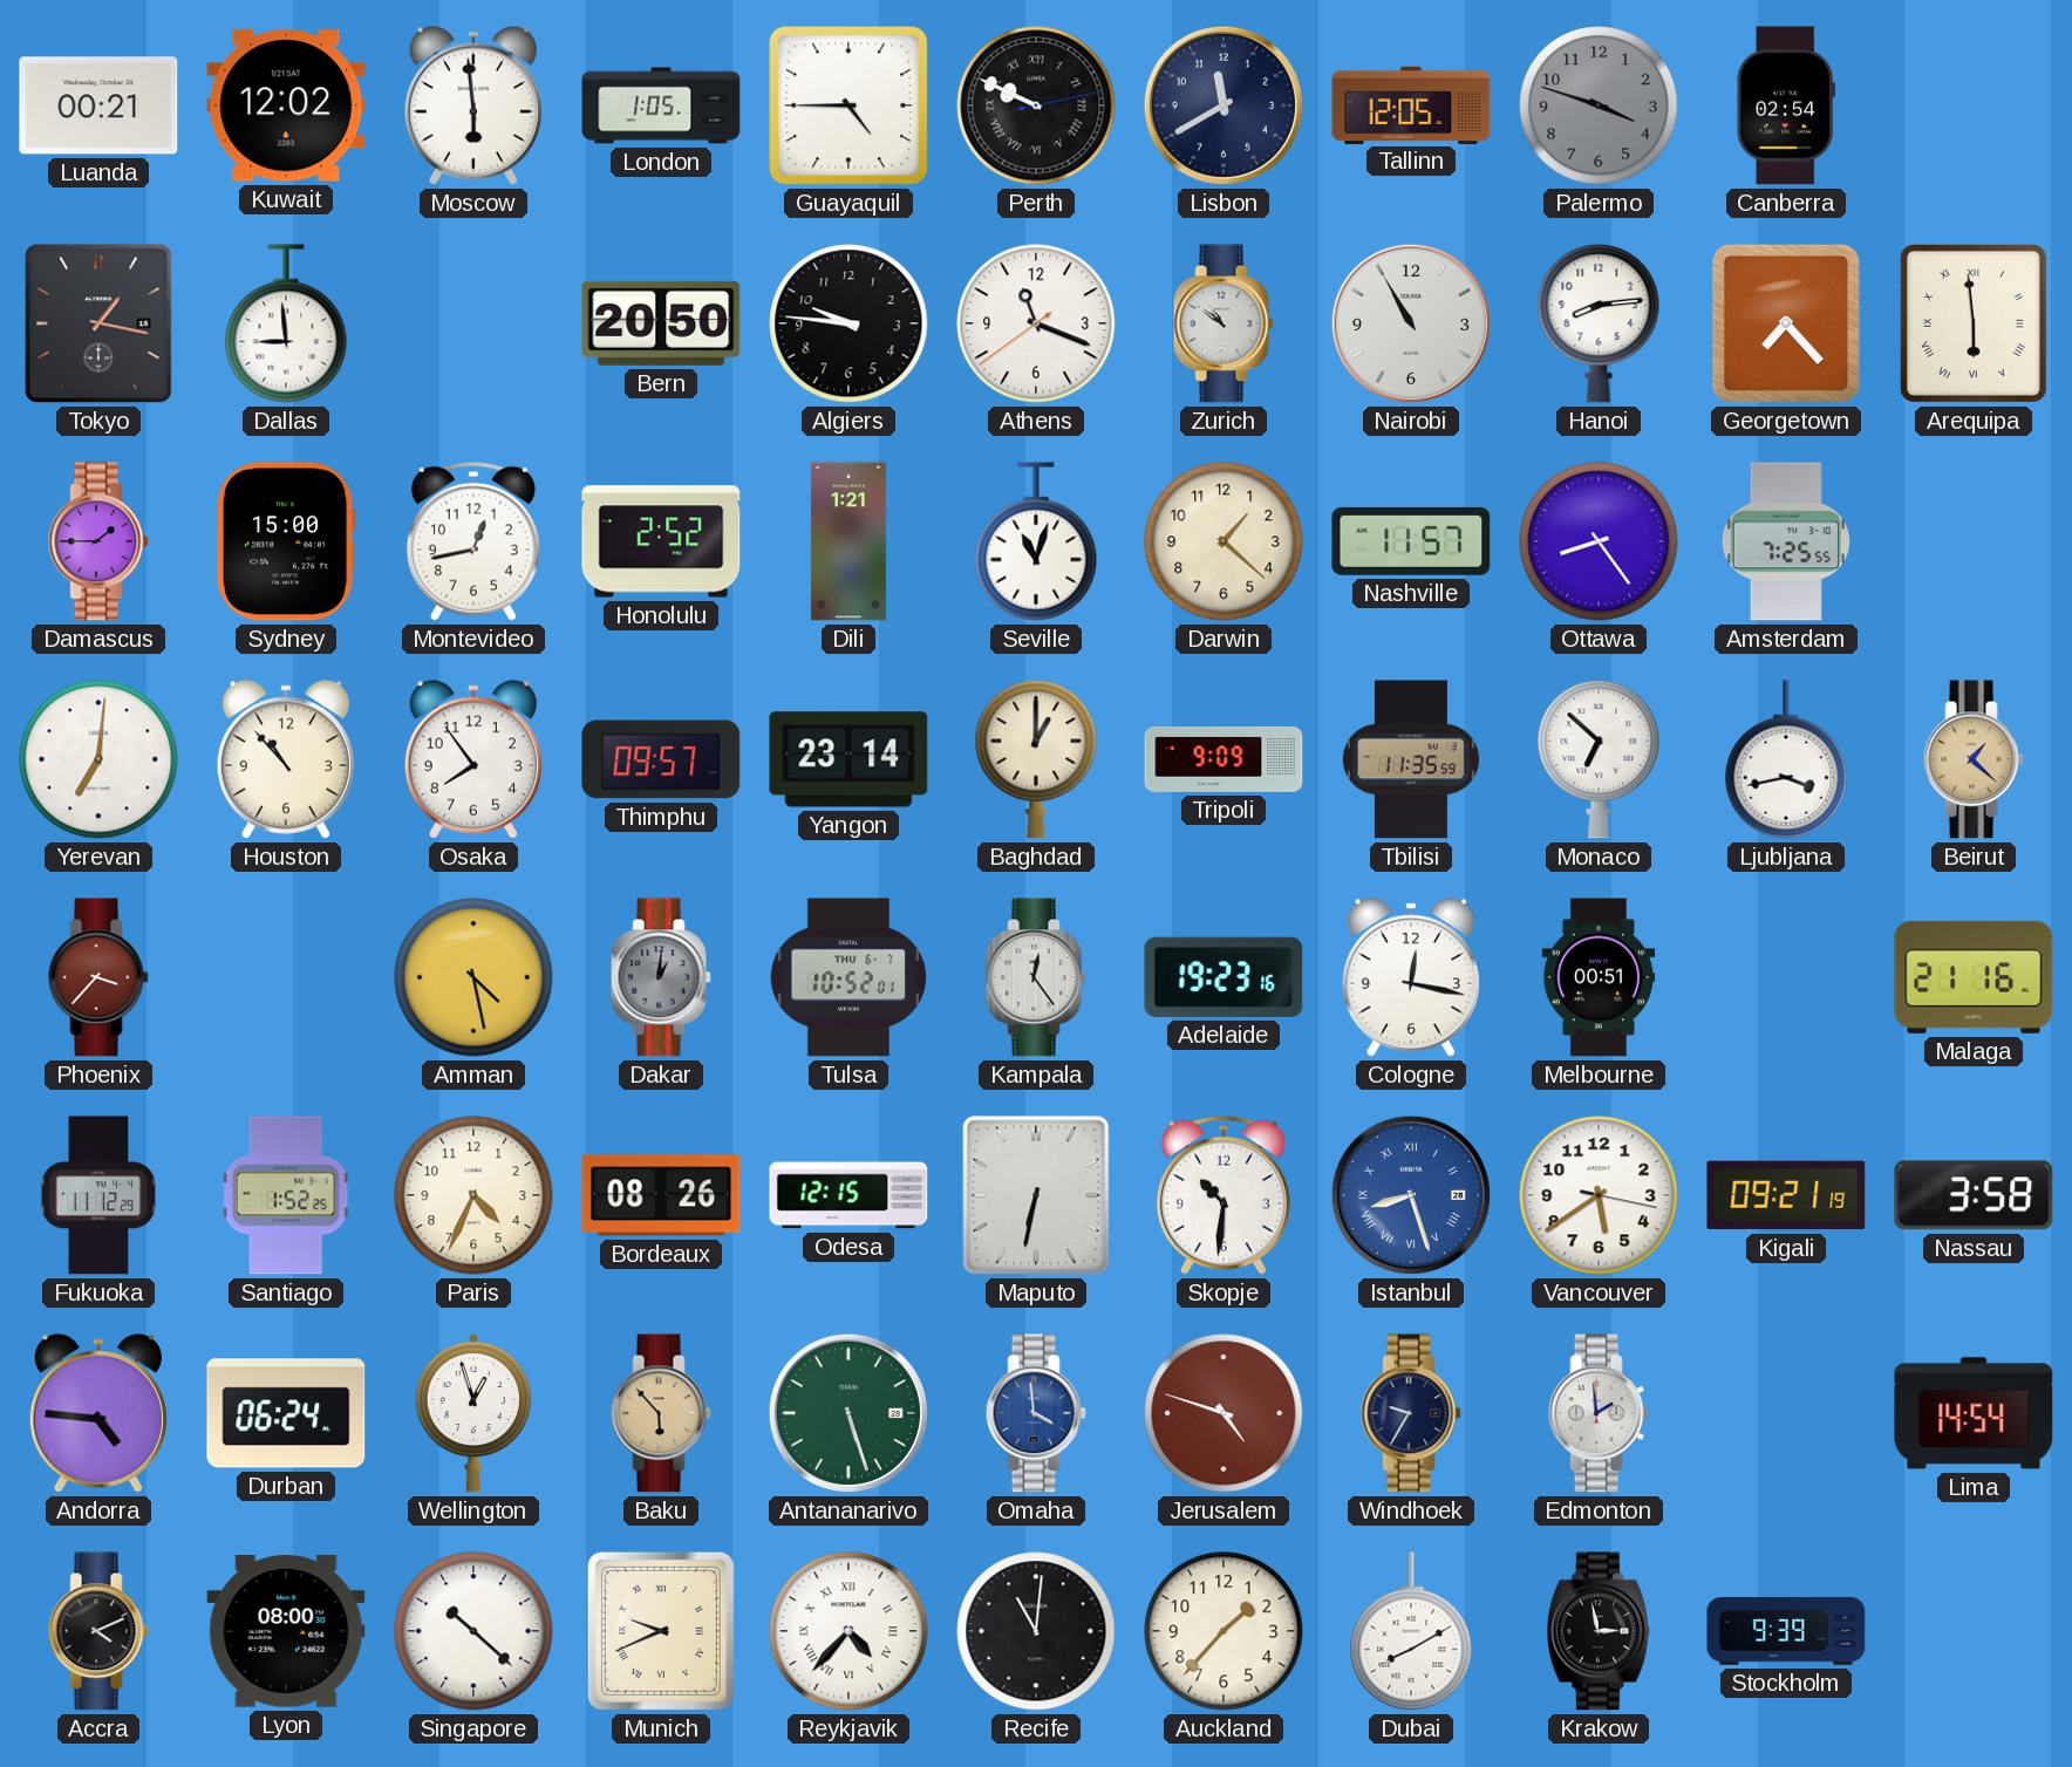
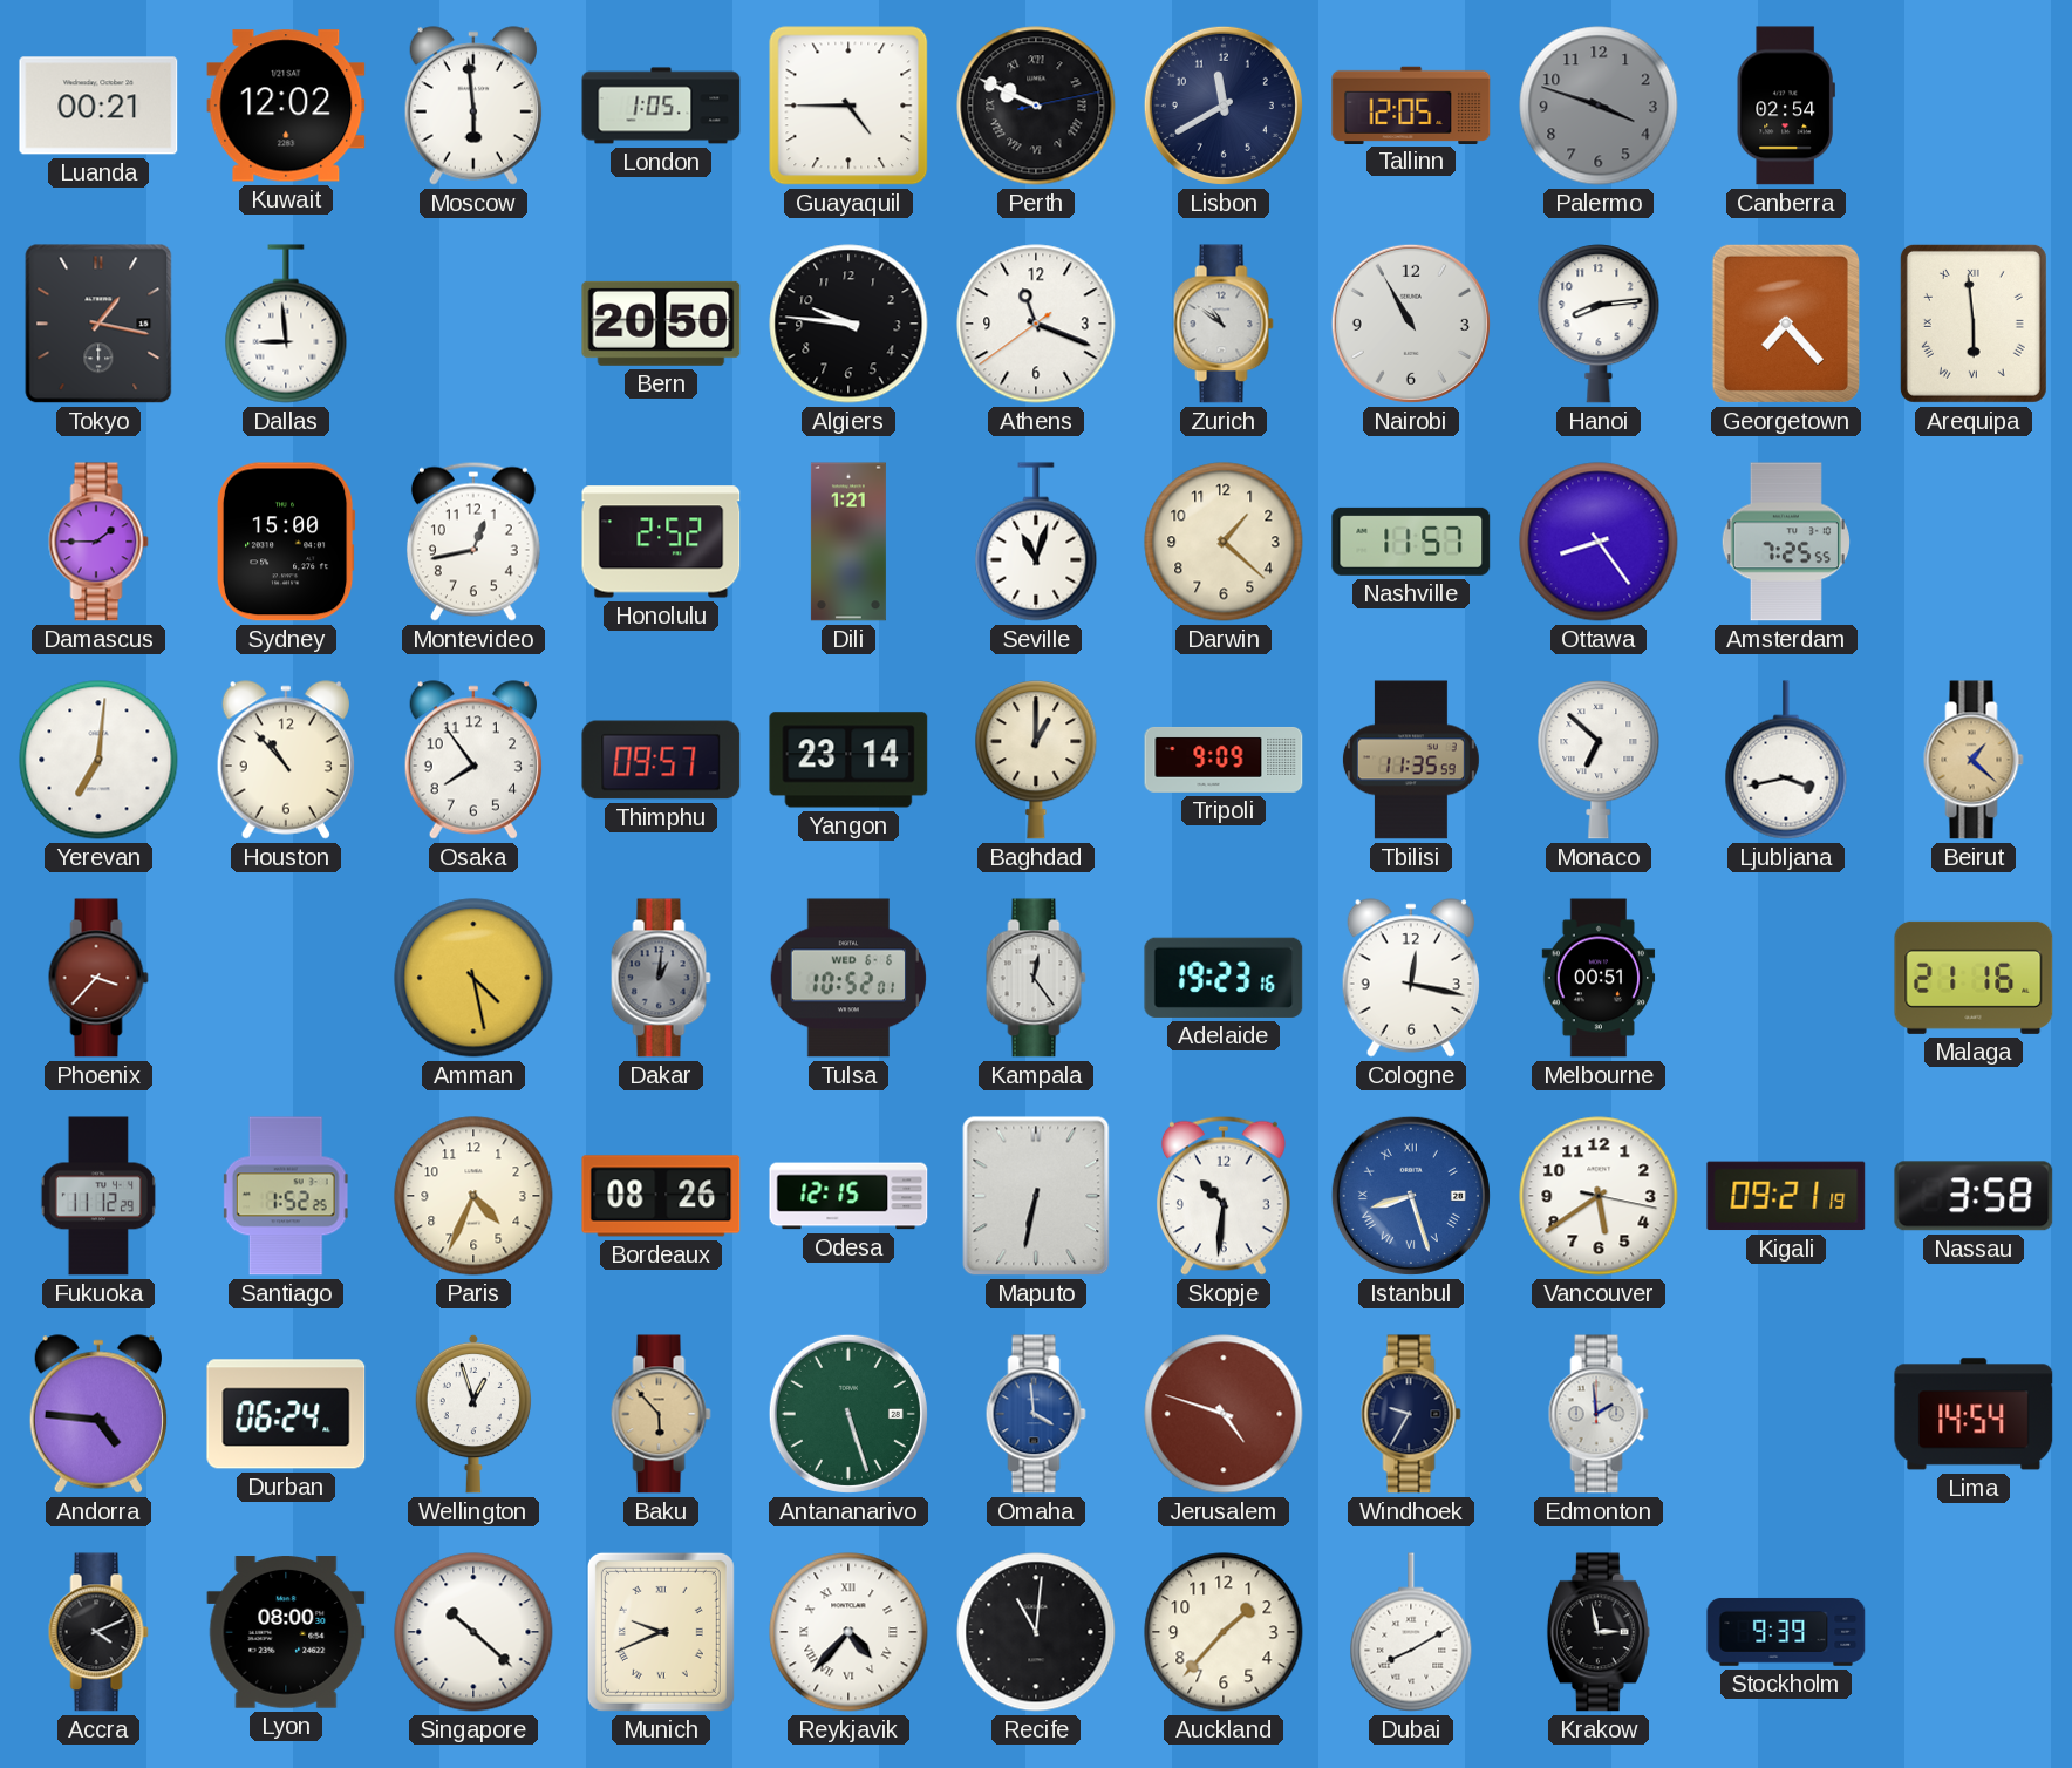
Tulsa date: THU 6-7 -> WED 6-6
